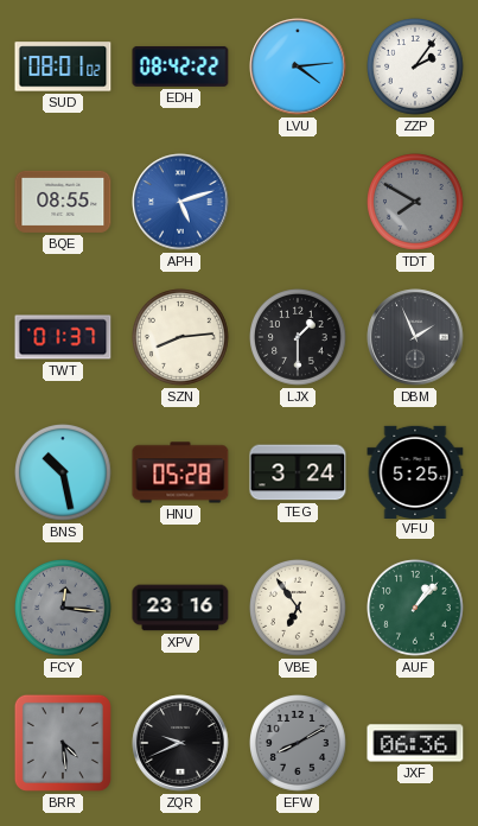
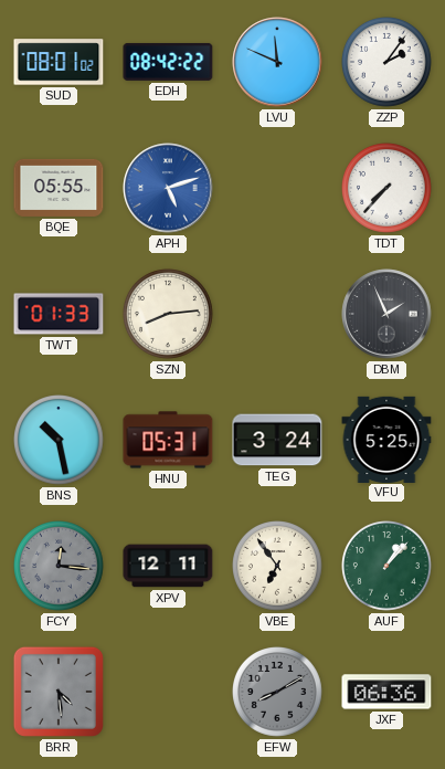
LVU: 4:14 -> 11:49
BQE: 08:55 -> 05:55
TDT: 7:50 -> 7:37
TDT dial: grey -> white
TWT: 01:37 -> 01:33
LJX: 1:30 -> none
HNU: 05:28 -> 05:31
XPV: 23:16 -> 12:11
ZQR: 9:41 -> none
